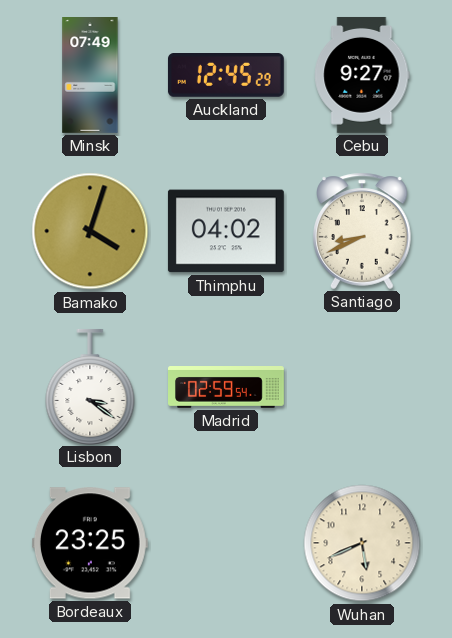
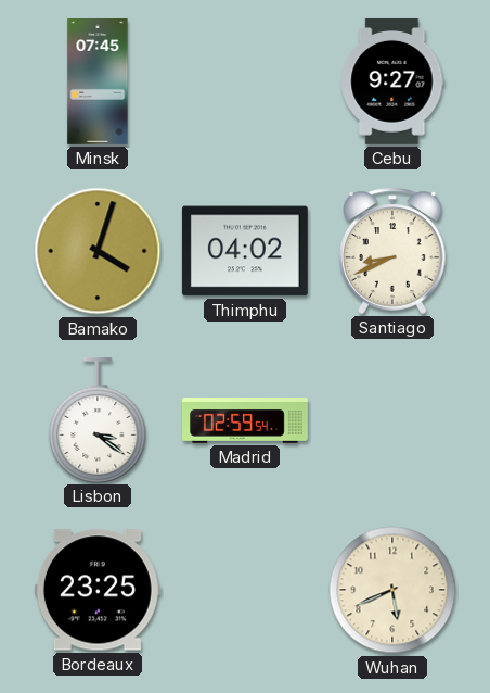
Minsk: 07:49 -> 07:45
Auckland: 12:45 -> none
